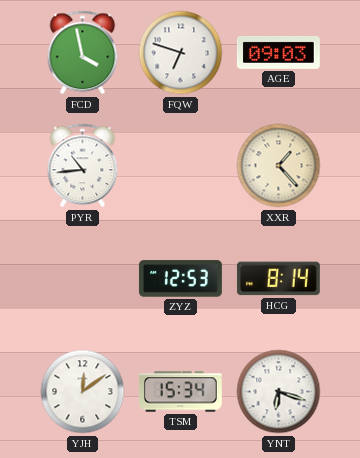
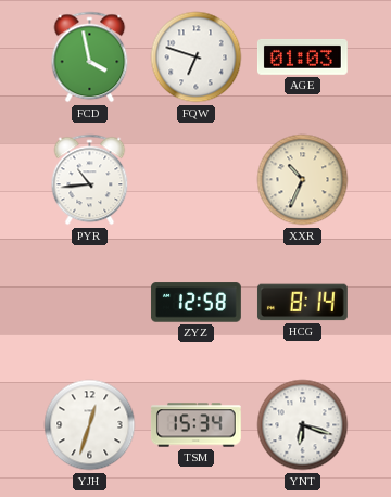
AGE: 09:03 -> 01:03
XXR: 1:23 -> 10:34
ZYZ: 12:53 -> 12:58
YJH: 12:09 -> 12:33
